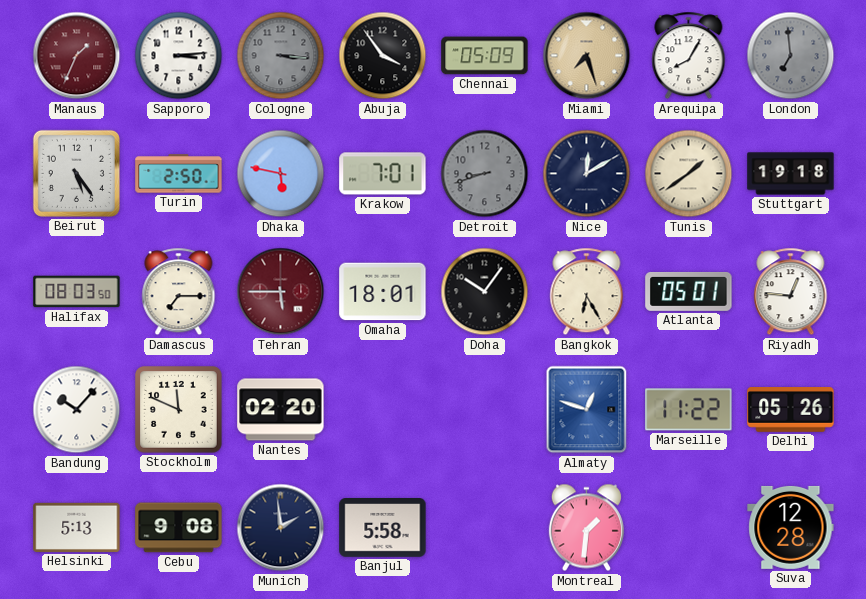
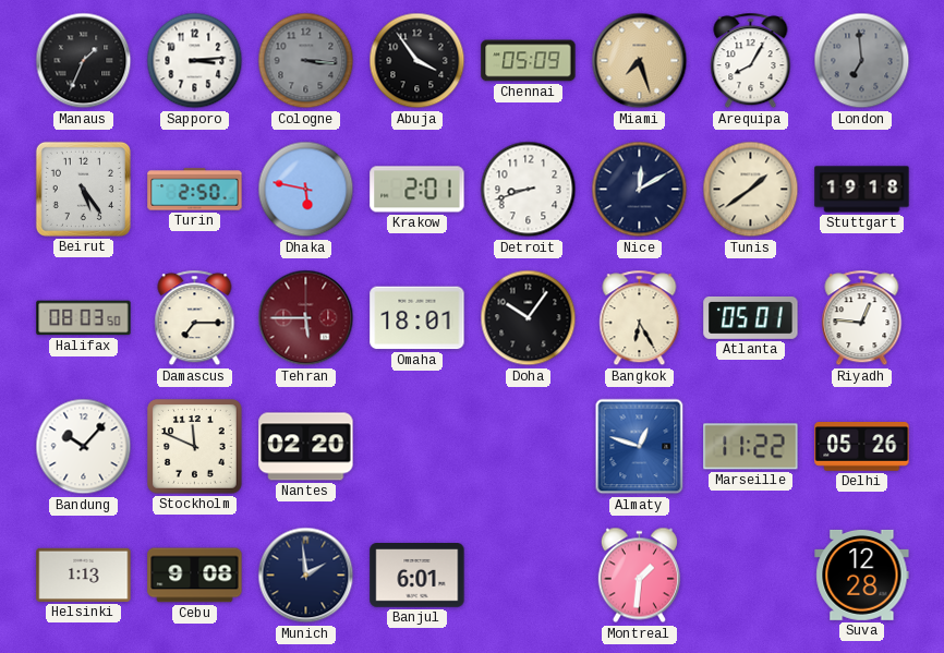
Manaus dial: burgundy -> black
Krakow: 7:01 -> 2:01
Detroit dial: grey -> white
Helsinki: 5:13 -> 1:13
Banjul: 5:58 -> 6:01
